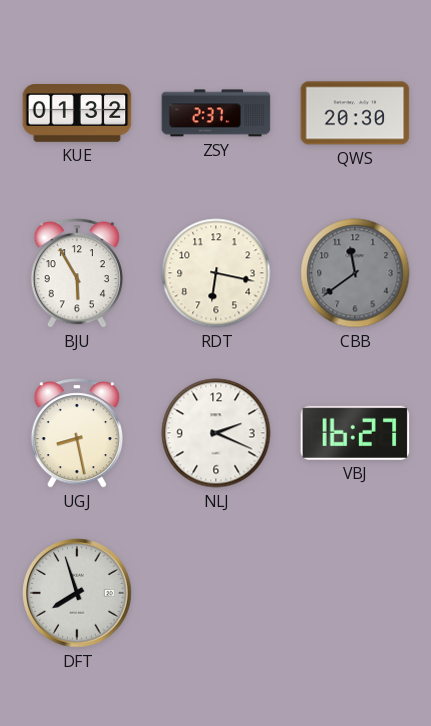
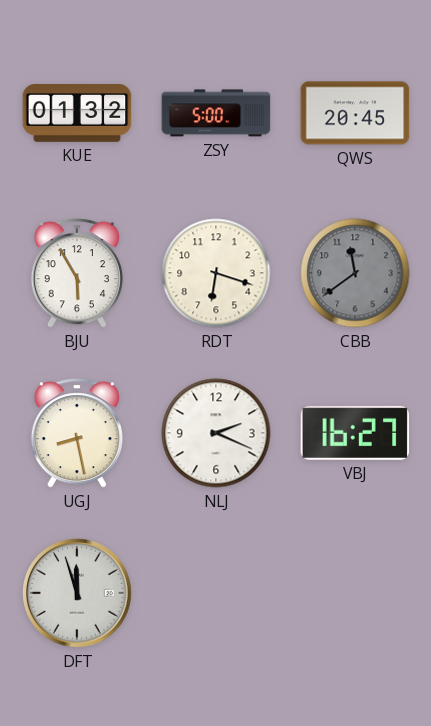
ZSY: 2:37 -> 5:00
QWS: 20:30 -> 20:45
RDT: 6:17 -> 6:18
DFT: 7:57 -> 11:57
